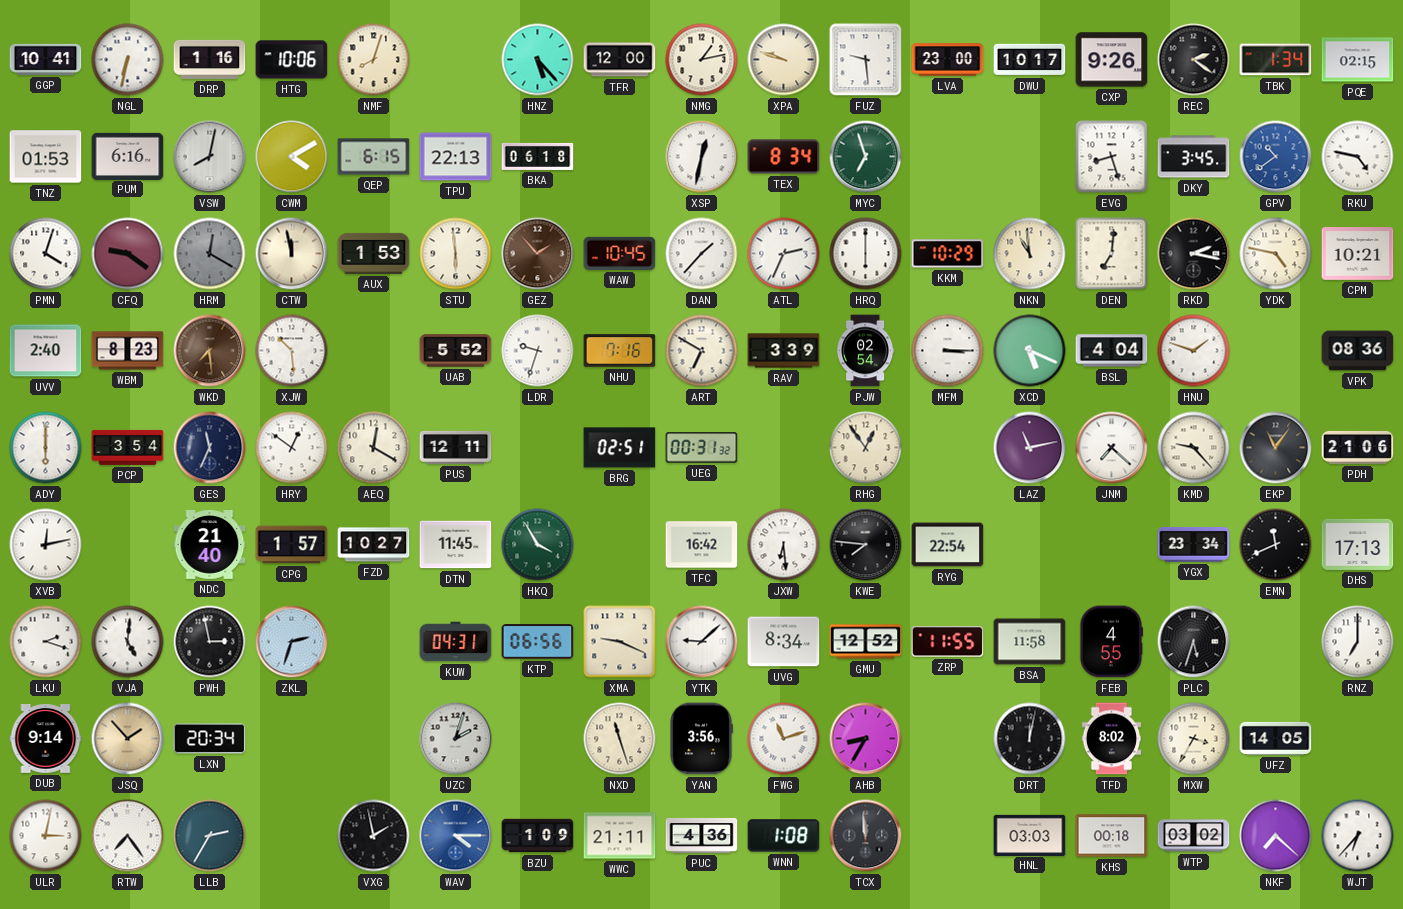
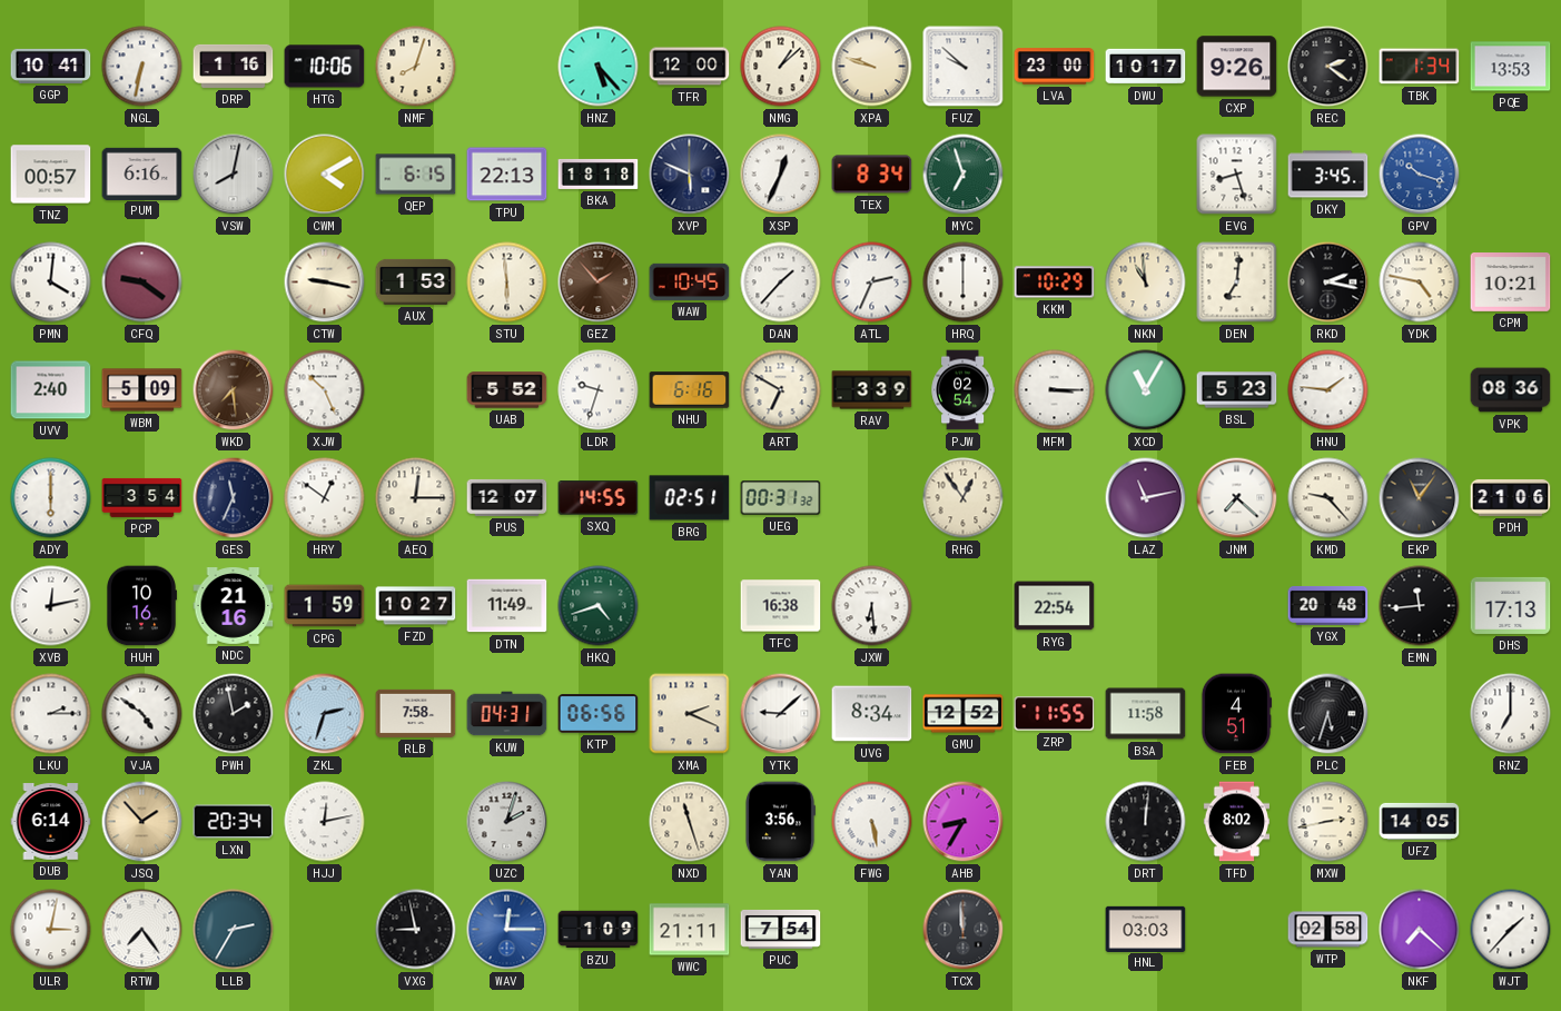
NMG: 1:13 -> 1:08
FUZ: 9:29 -> 9:52
PQE: 02:15 -> 13:53
TNZ: 01:53 -> 00:57
BKA: 06:18 -> 18:18
XVP: none -> 5:49
XSP: 12:32 -> 12:34
GPV: 10:39 -> 10:18
RKU: 4:47 -> none
PMN: 4:03 -> 4:01
HRM: 12:20 -> none
CTW: 11:58 -> 9:17
WBM: 8:23 -> 5:09
XJW: 10:29 -> 10:26
NHU: 7:16 -> 6:16
XCD: 5:19 -> 11:05
BSL: 4:04 -> 5:23
HNU: 1:48 -> 1:46
AEQ: 12:20 -> 12:15
PUS: 12:11 -> 12:07
SXQ: none -> 14:55
HUH: none -> 10:16
NDC: 21:40 -> 21:16
CPG: 1:57 -> 1:59
DTN: 11:45 -> 11:49
HKQ: 3:55 -> 4:42
TFC: 16:42 -> 16:38
KWE: 7:46 -> none
YGX: 23:34 -> 20:48
EMN: 11:41 -> 11:44
LKU: 2:18 -> 2:15
VJA: 5:01 -> 4:51
PWH: 2:58 -> 1:58
RLB: none -> 7:58
XMA: 9:19 -> 2:19
FEB: 4:55 -> 4:51
DUB: 9:14 -> 6:14
HJJ: none -> 12:13
FWG: 11:12 -> 5:28
DRT: 12:02 -> 12:01
MXW: 3:35 -> 2:43
VXG: 1:58 -> 8:58
WAV: 4:15 -> 12:15
PUC: 4:36 -> 7:54
WNN: 1:08 -> none
KHS: 00:18 -> none
WTP: 03:02 -> 02:58
WJT: 6:37 -> 1:37
